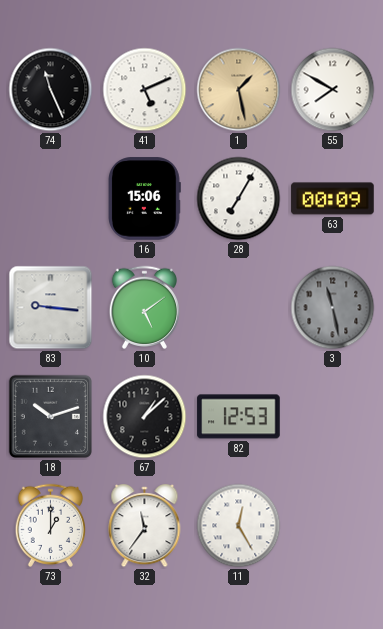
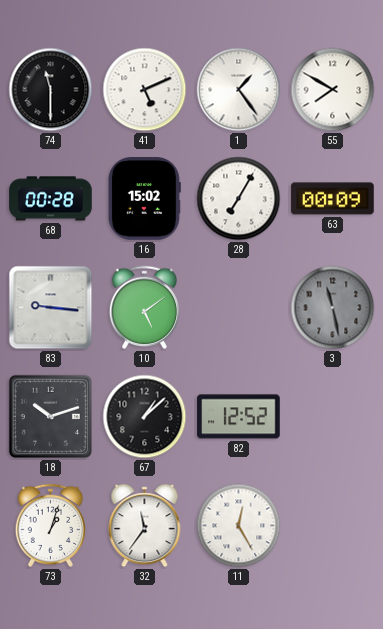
74: 11:26 -> 11:30
1: 1:28 -> 1:24
1 dial: champagne -> white
68: none -> 00:28
16: 15:06 -> 15:02
82: 12:53 -> 12:52
73: 1:00 -> 1:03
